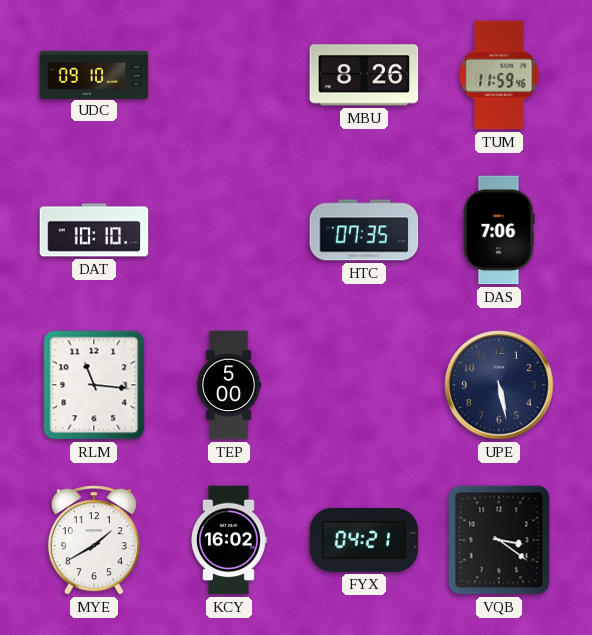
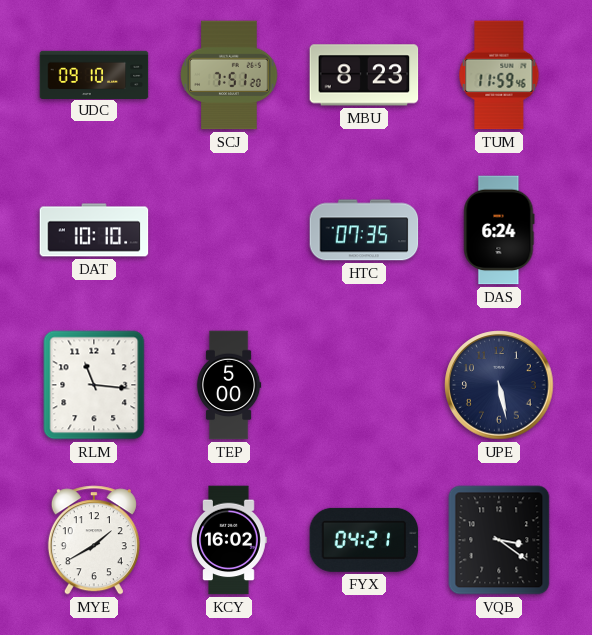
SCJ: none -> 7:51
MBU: 8:26 -> 8:23
DAS: 7:06 -> 6:24
